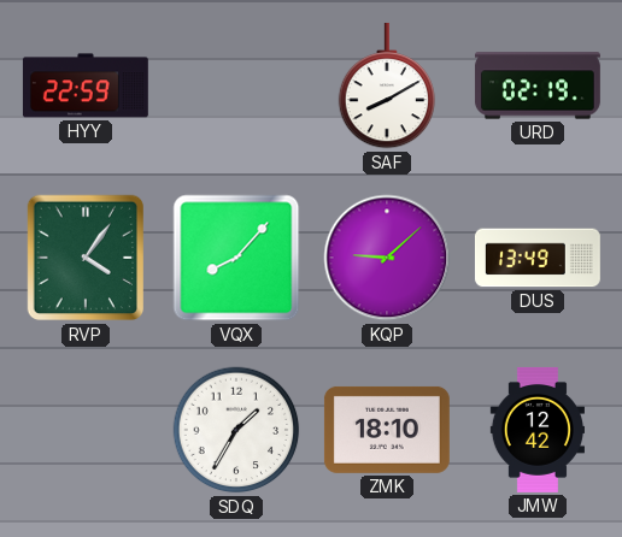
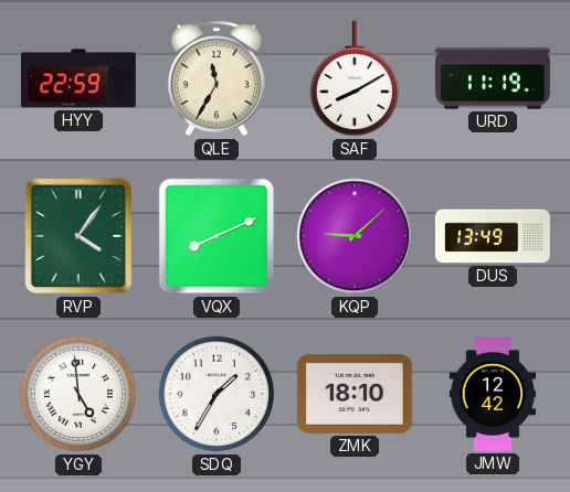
QLE: none -> 11:35
URD: 02:19 -> 11:19
VQX: 8:07 -> 8:11
YGY: none -> 4:59
